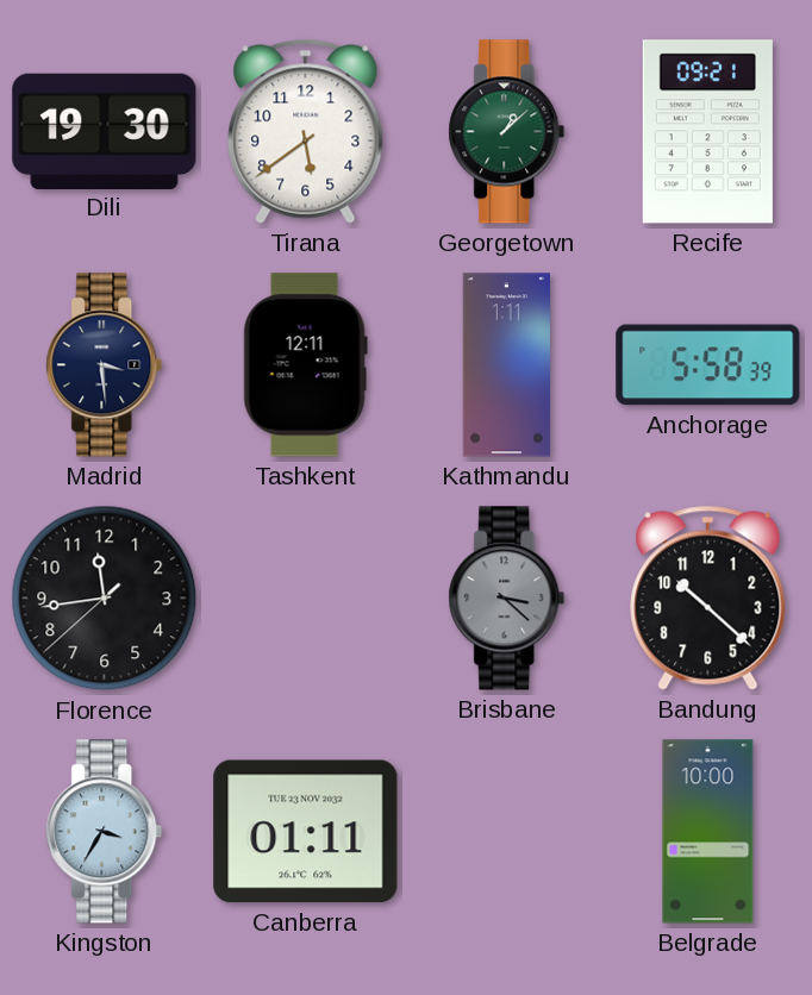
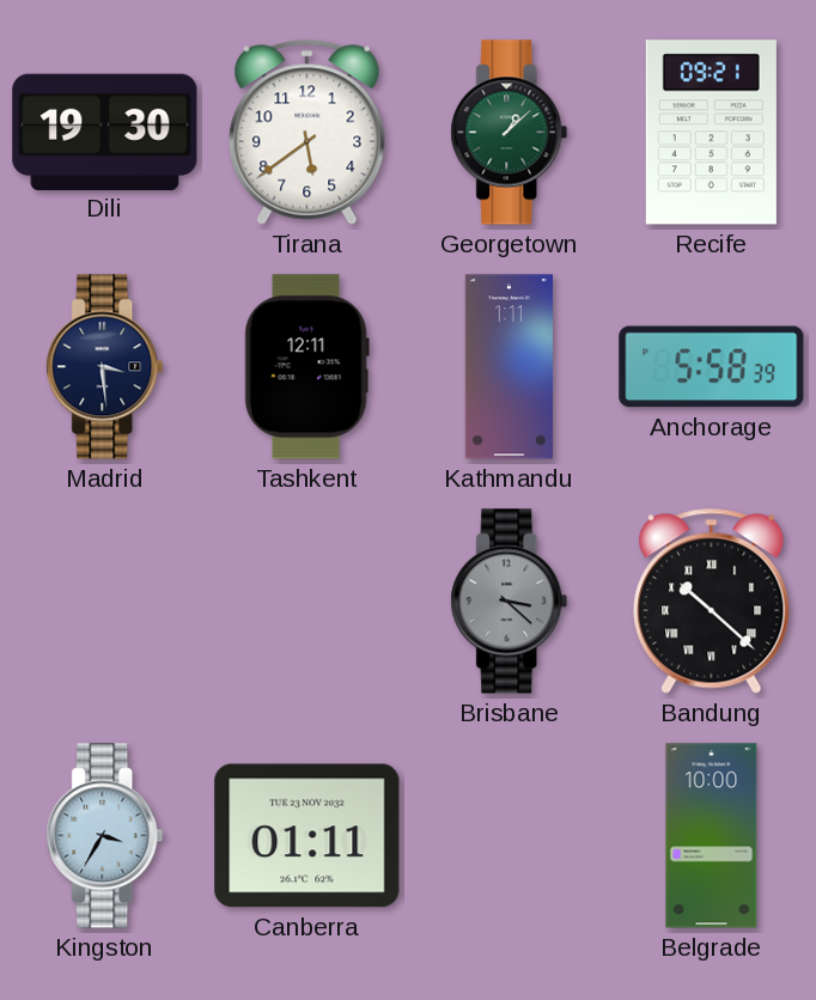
Florence: 11:43 -> none
Bandung numerals: Arabic -> Roman
